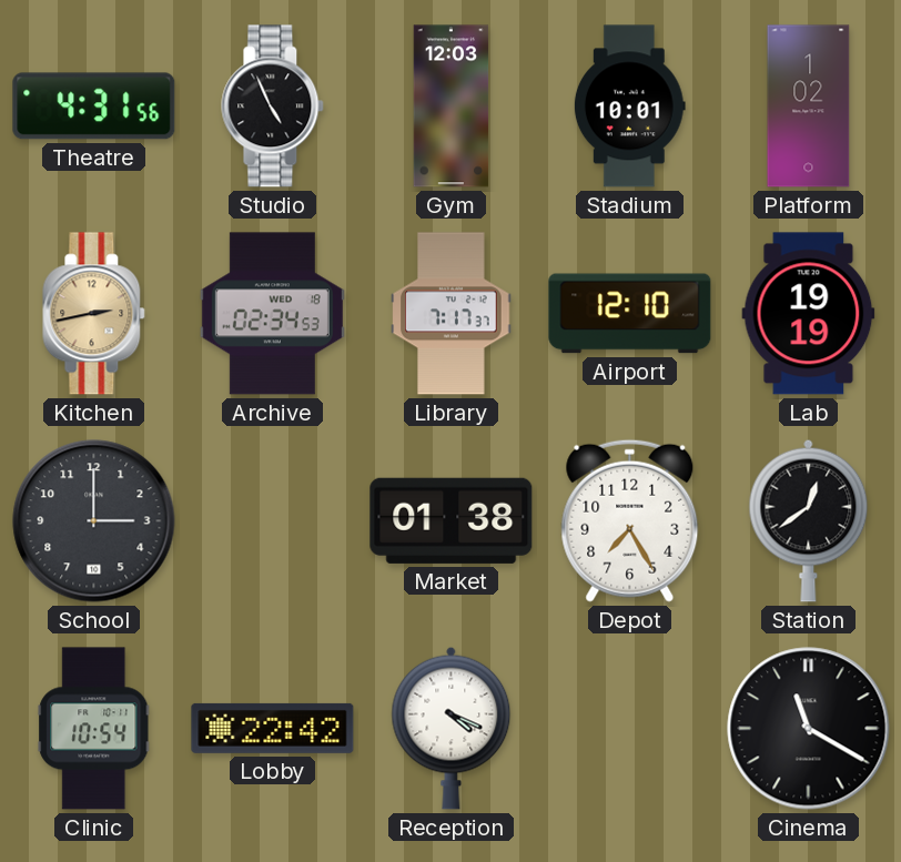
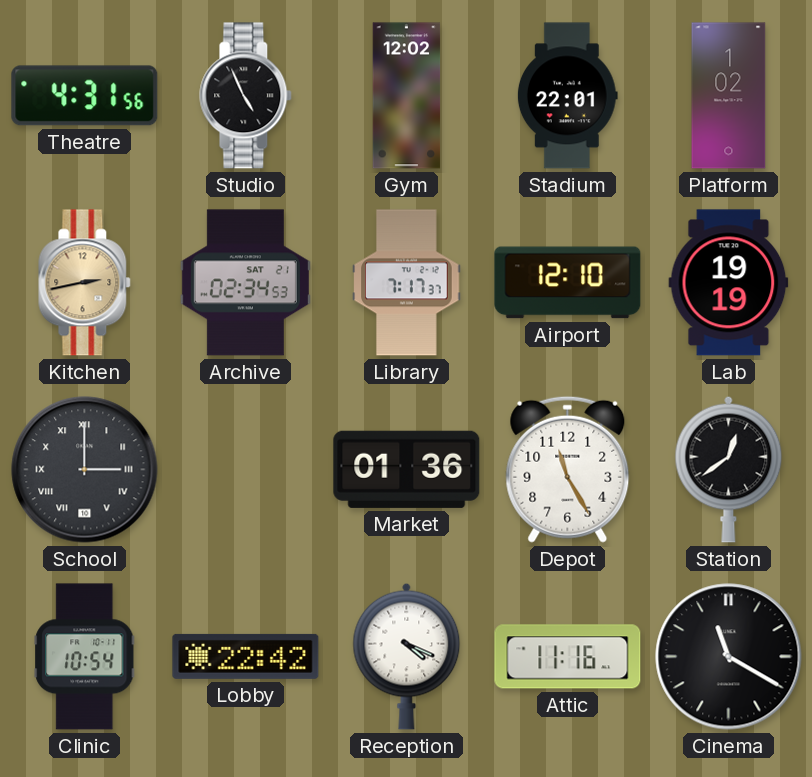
Gym: 12:03 -> 12:02
Stadium: 10:01 -> 22:01
Archive date: WED 18 -> SAT 21
School numerals: Arabic -> Roman
Market: 01:38 -> 01:36
Depot: 7:25 -> 11:25
Attic: none -> 11:16
